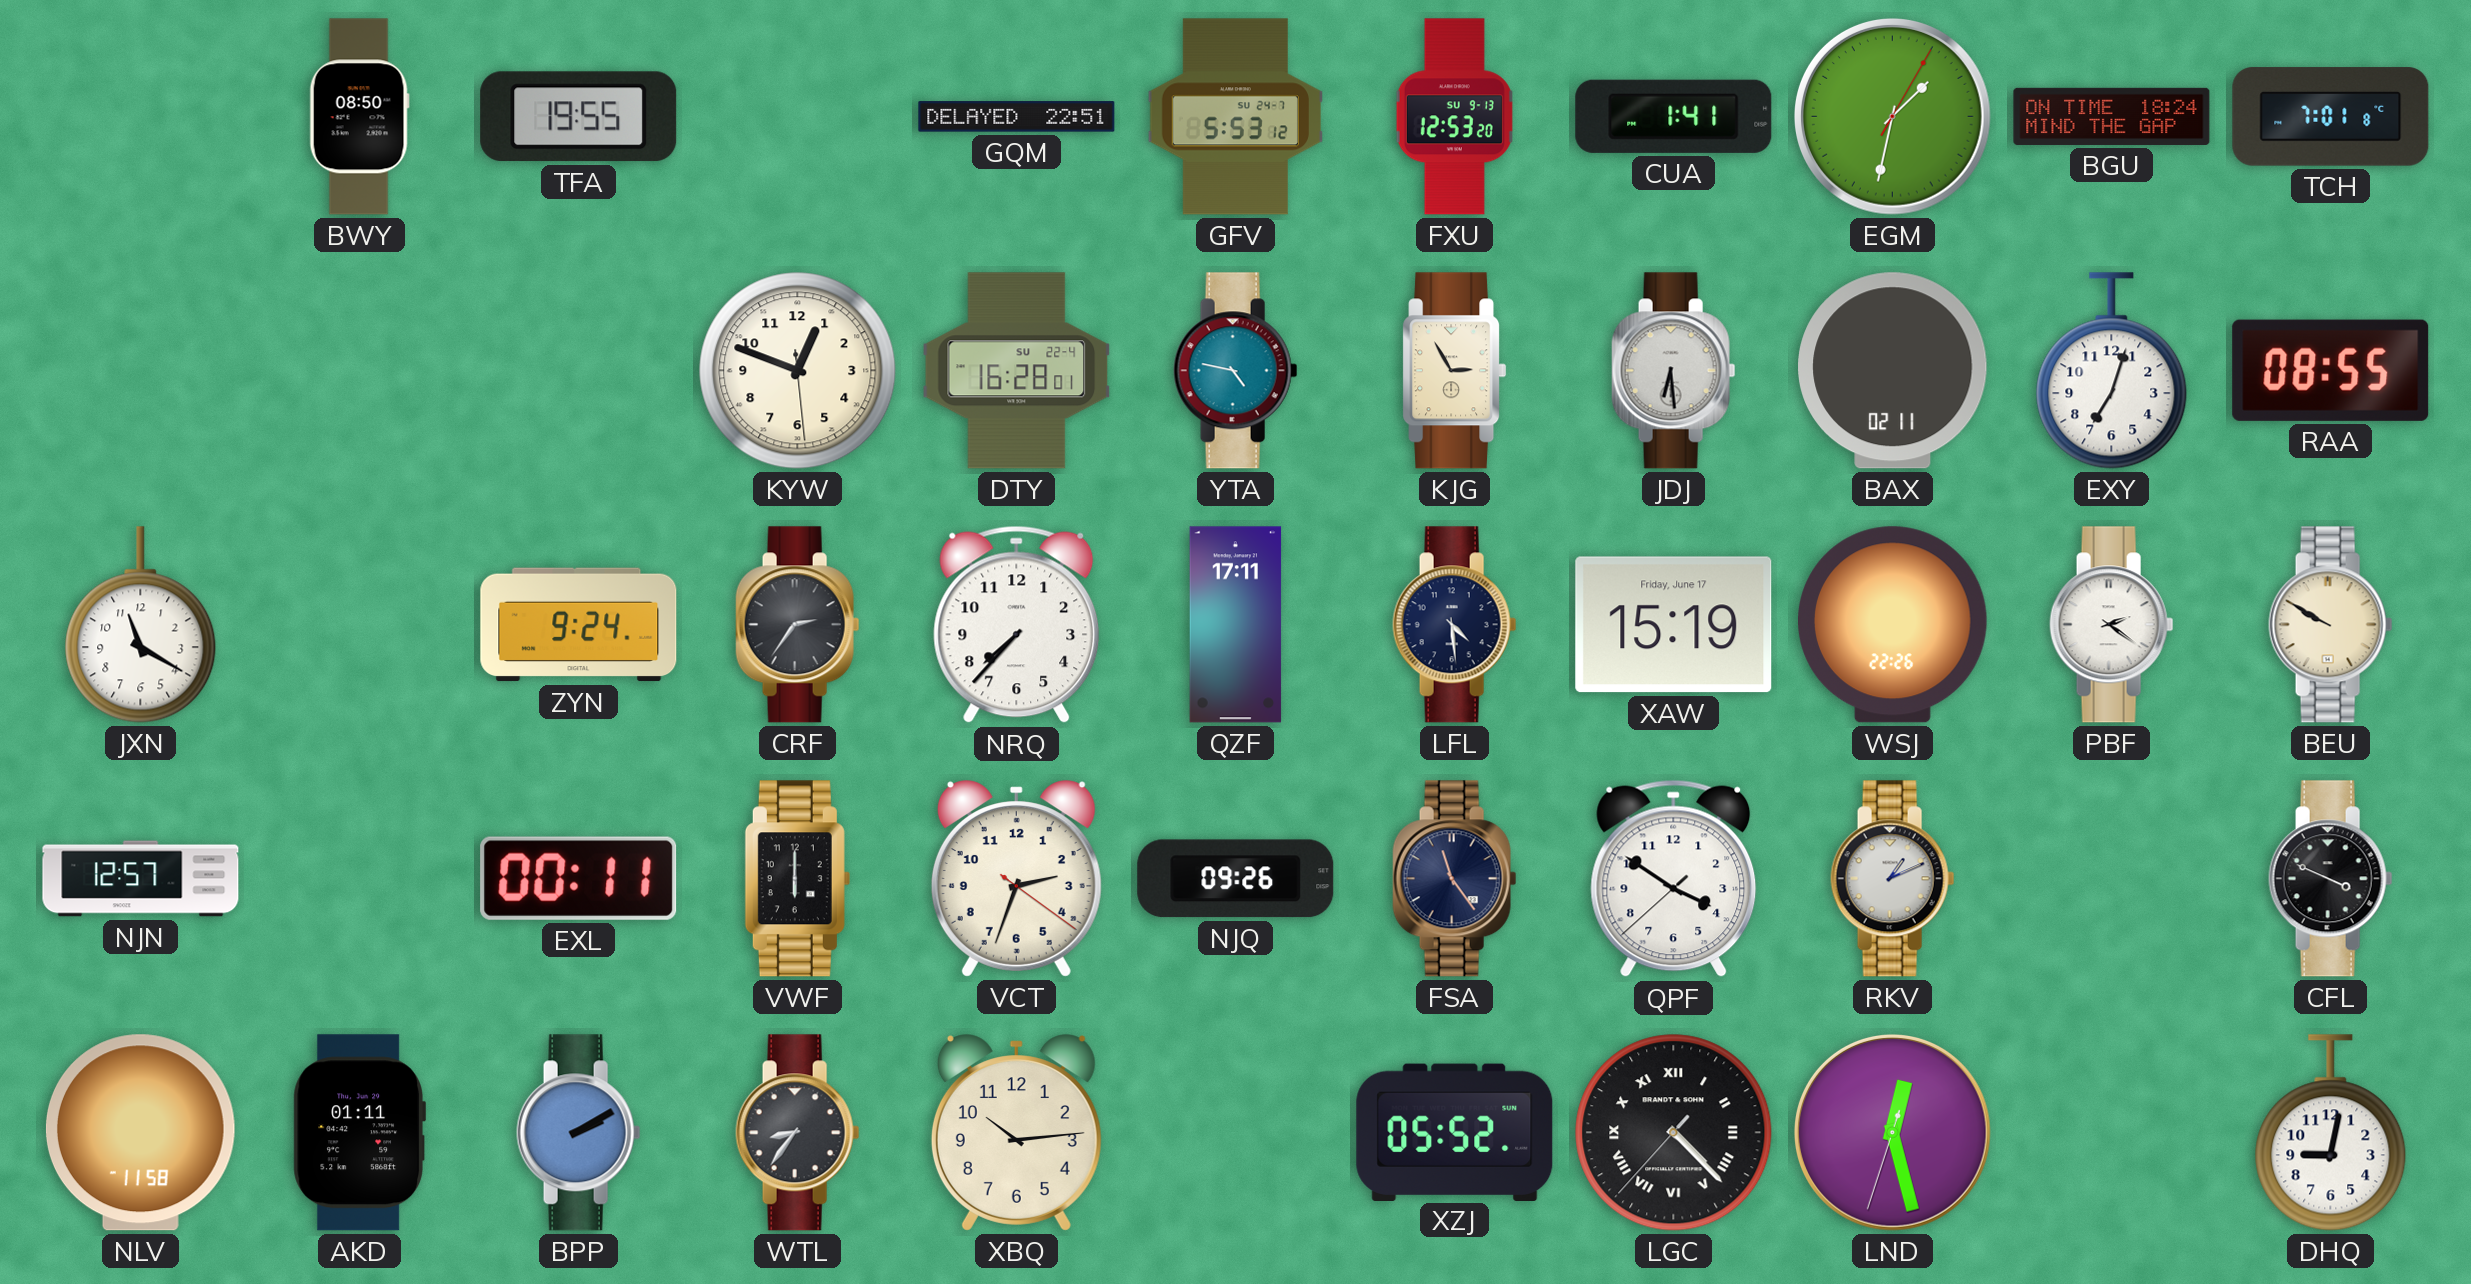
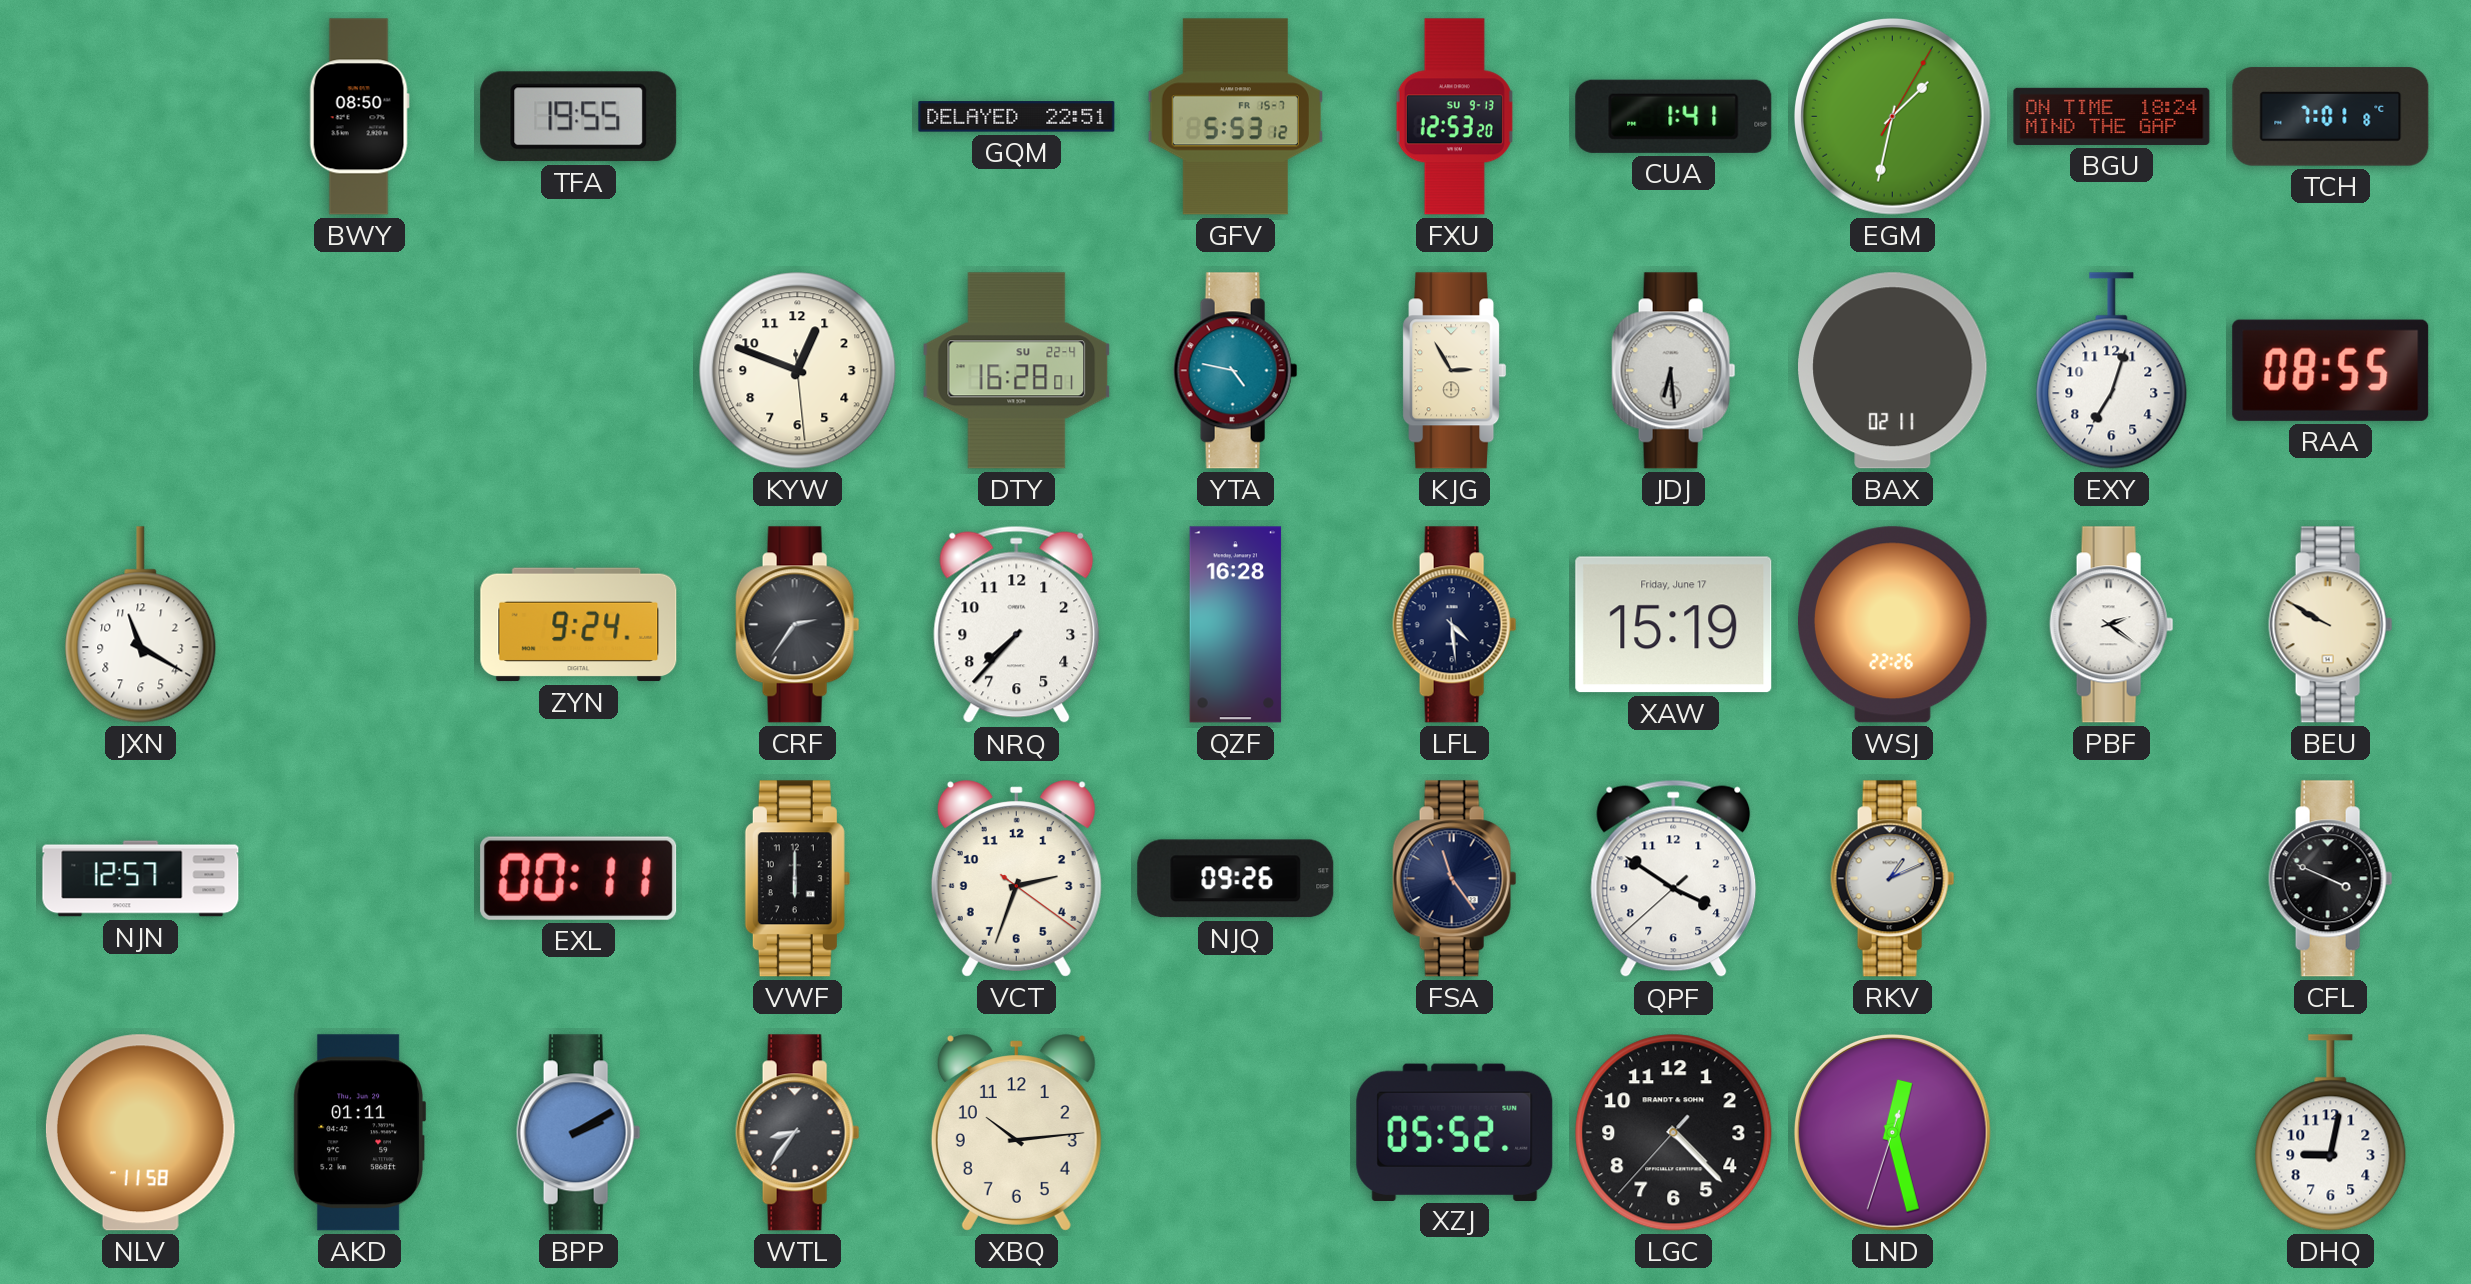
GFV date: SU 24-7 -> FR 15-7
QZF: 17:11 -> 16:28
LGC numerals: Roman -> Arabic
